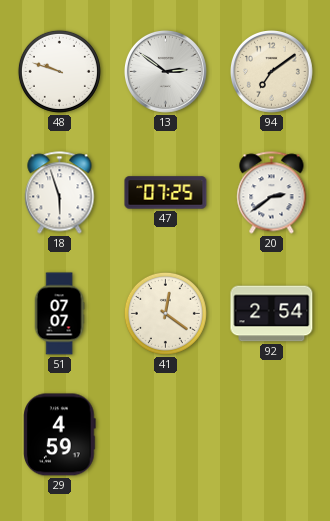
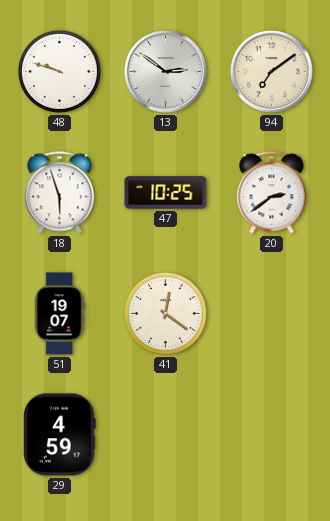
47: 07:25 -> 10:25
51: 07:07 -> 19:07
92: 2:54 -> none
